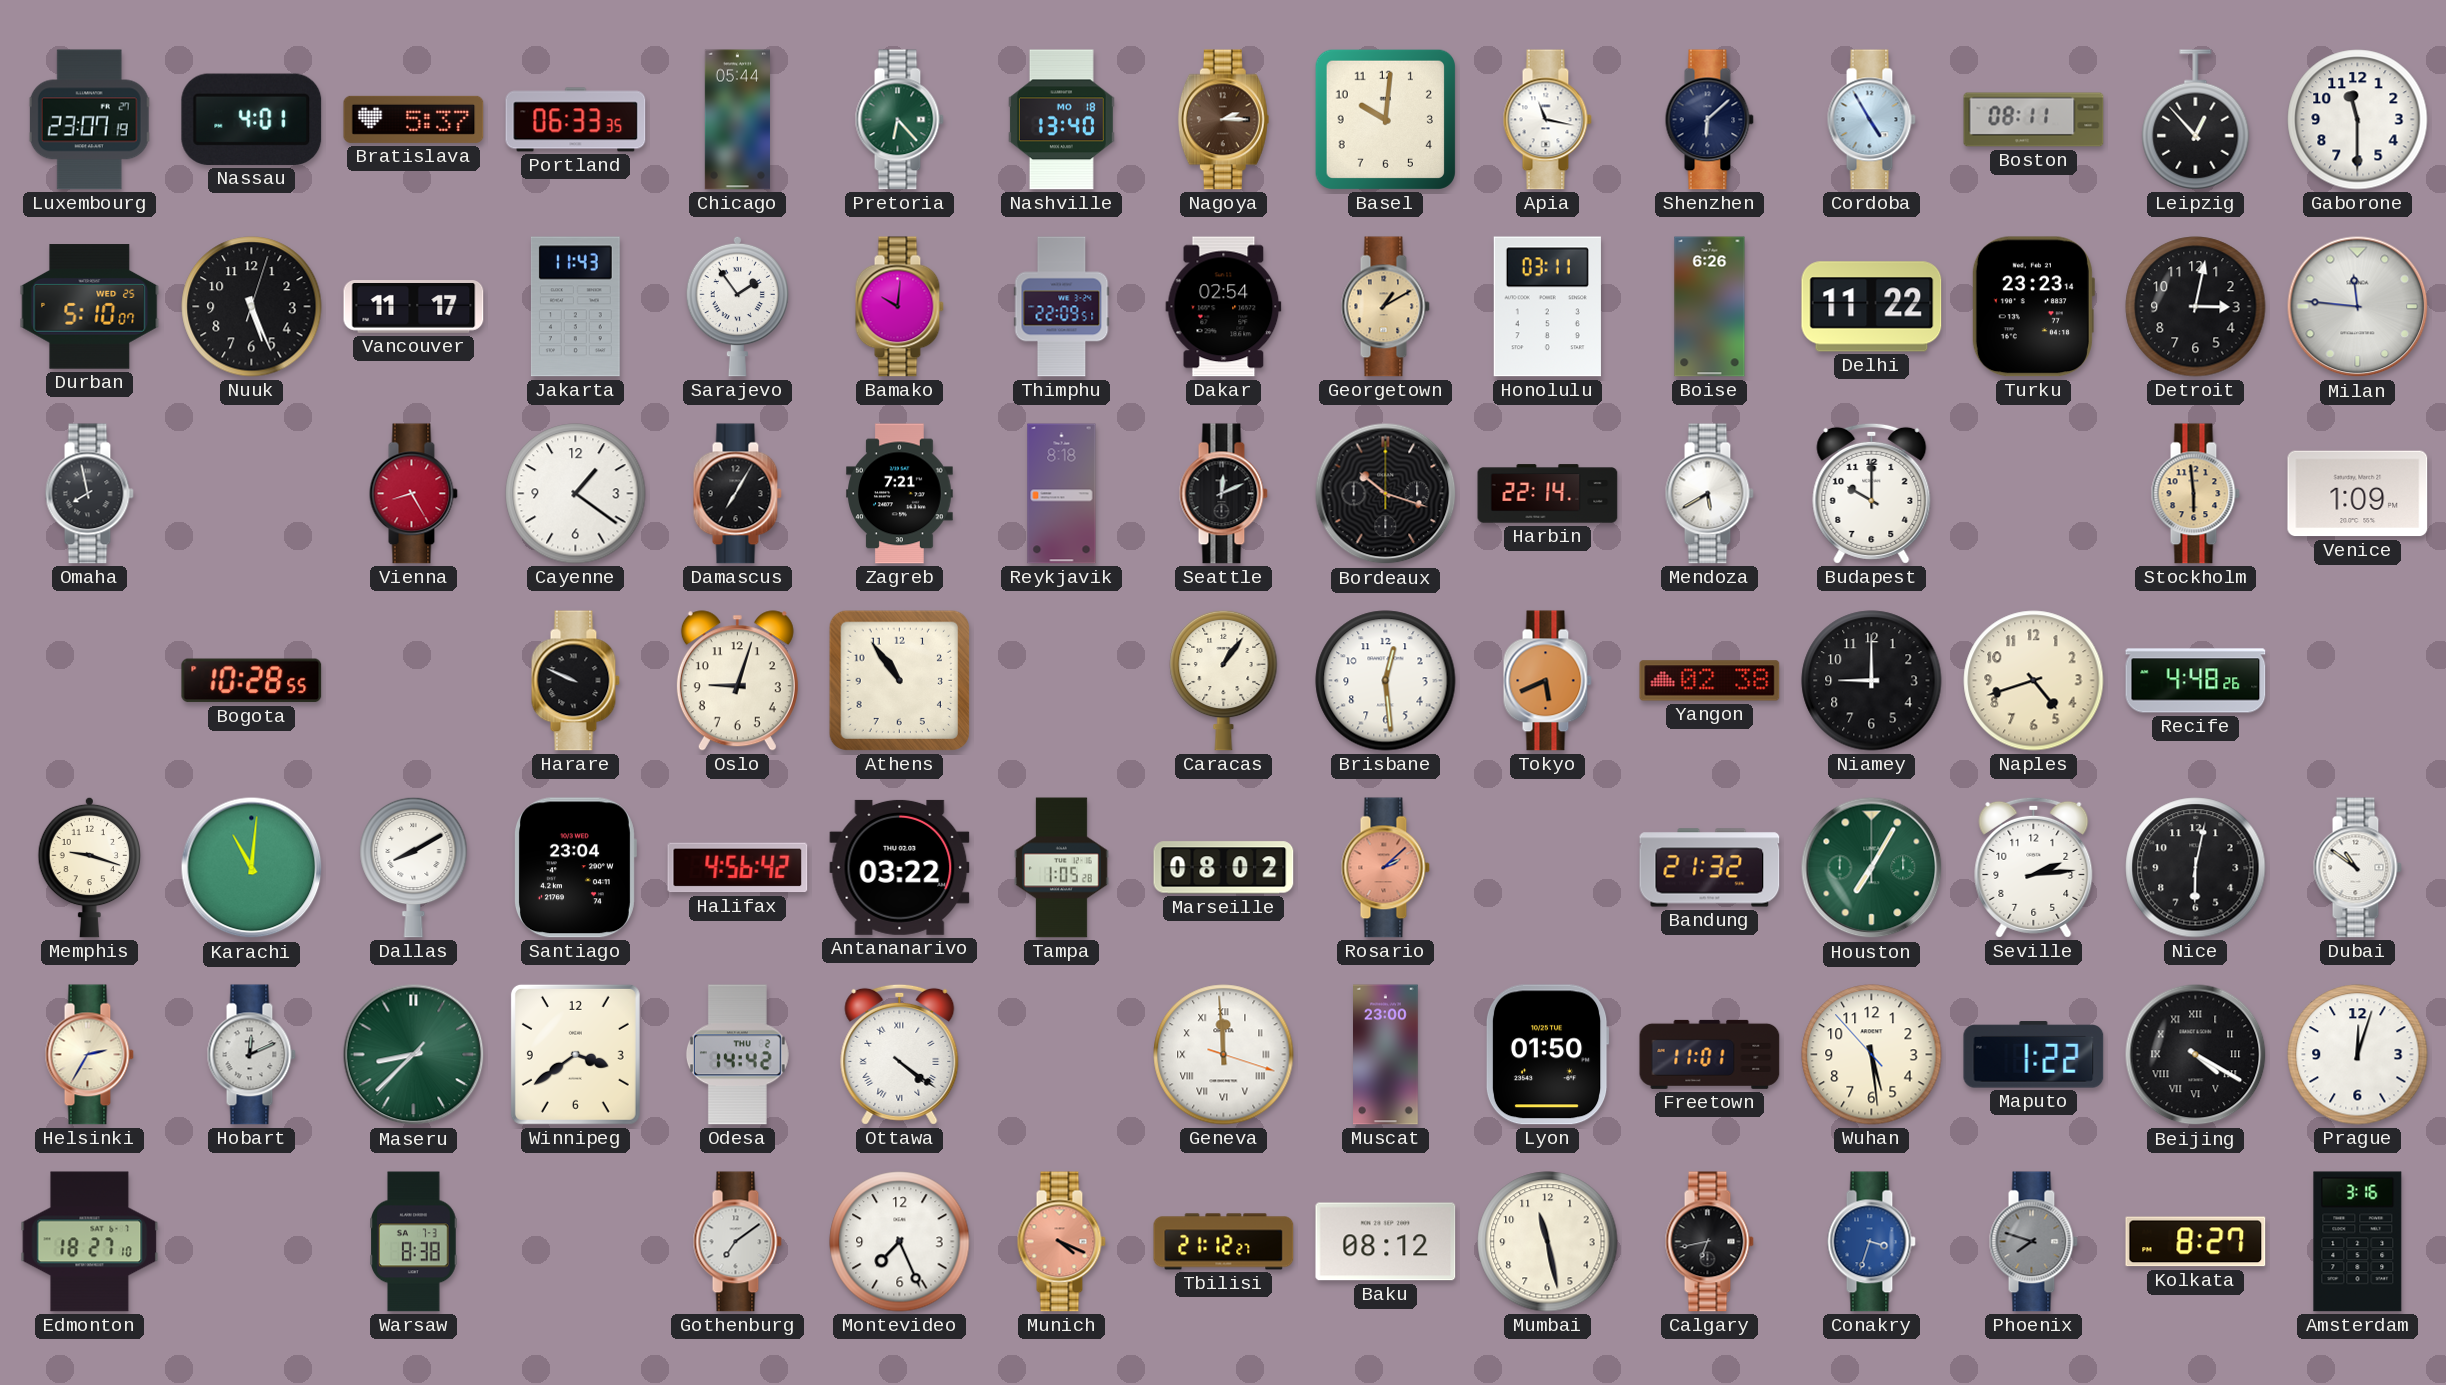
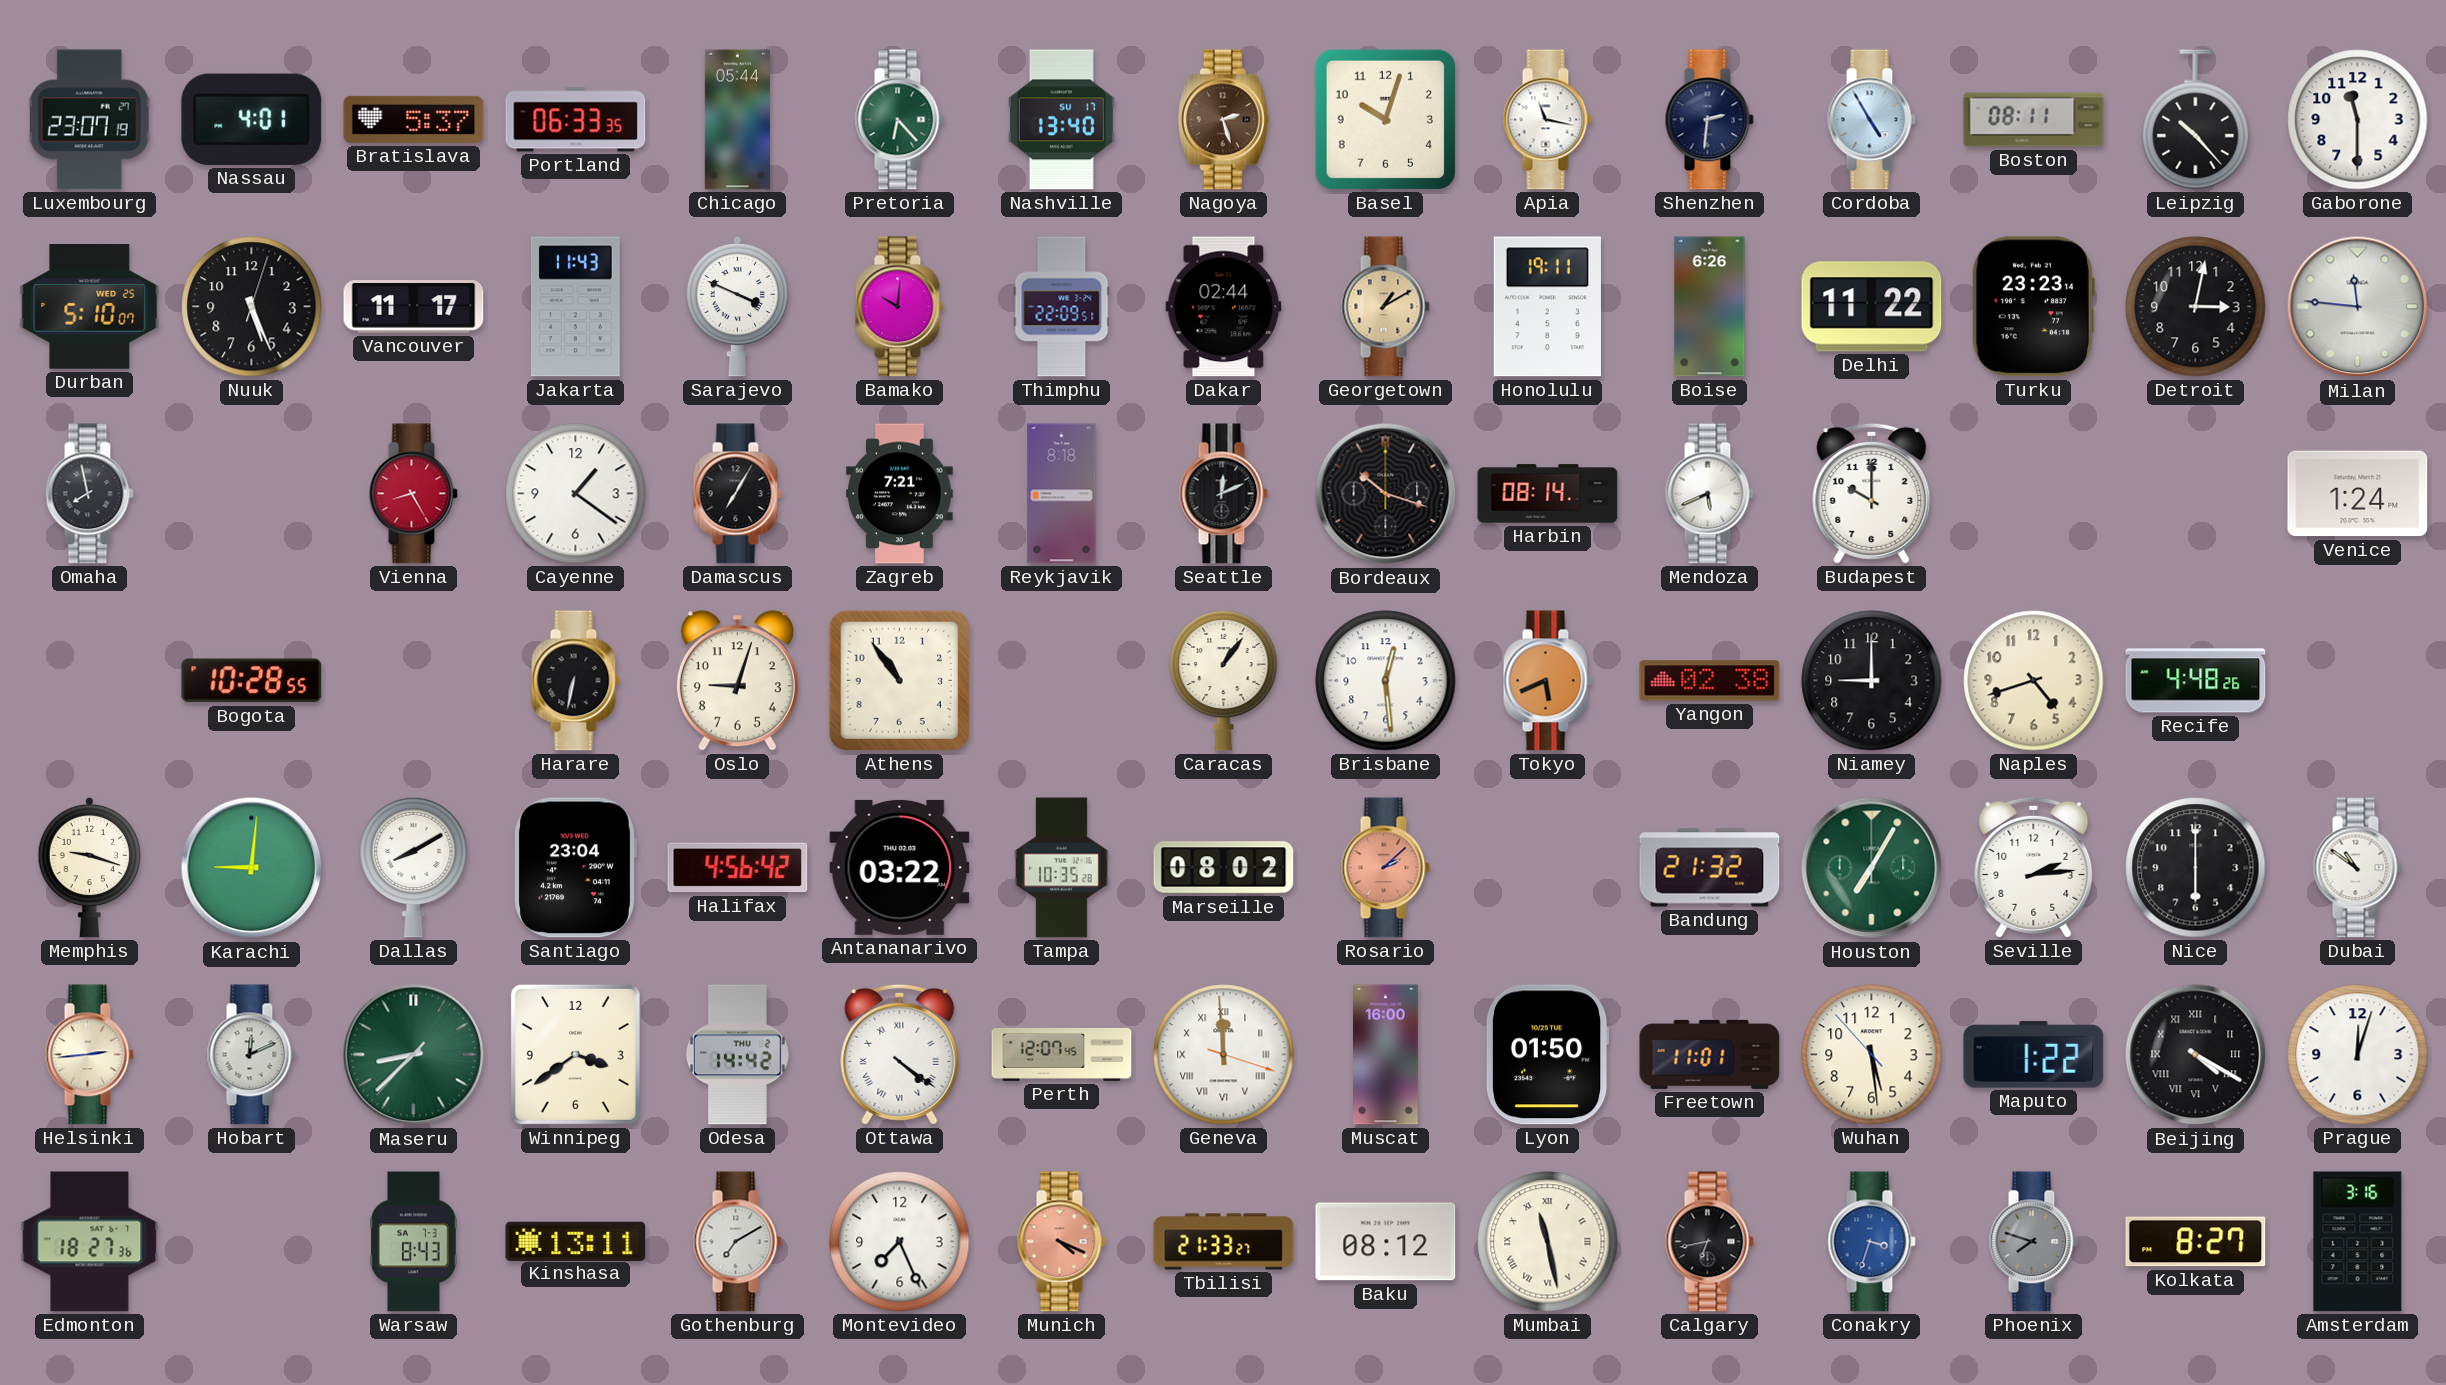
Nashville date: MO 18 -> SU 17
Nagoya: 2:15 -> 2:27
Basel: 10:01 -> 10:03
Shenzhen: 6:08 -> 2:31
Leipzig: 12:53 -> 10:23
Sarajevo: 1:54 -> 3:49
Dakar: 02:54 -> 02:44
Honolulu: 03:11 -> 19:11
Harbin: 22:14 -> 08:14
Mendoza: 5:40 -> 5:41
Stockholm: 5:59 -> none
Venice: 1:09 -> 1:24
Harare: 9:49 -> 6:32
Karachi: 11:01 -> 9:01
Tampa: 1:05 -> 10:35
Nice: 6:02 -> 6:00
Helsinki: 2:35 -> 2:44
Perth: none -> 12:07
Muscat: 23:00 -> 16:00
Edmonton: 18:27:10 -> 18:27:36
Warsaw: 8:38 -> 8:43
Kinshasa: none -> 13:11
Gothenburg: 7:09 -> 7:10
Tbilisi: 21:12 -> 21:33
Mumbai numerals: Arabic -> Roman
